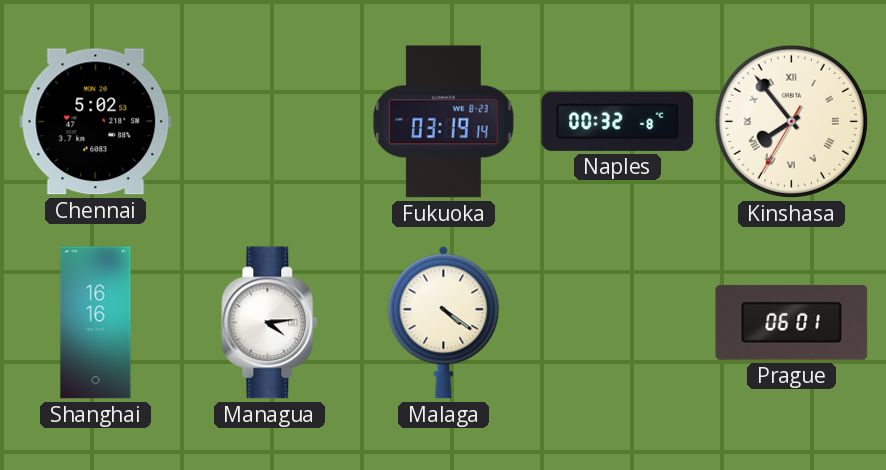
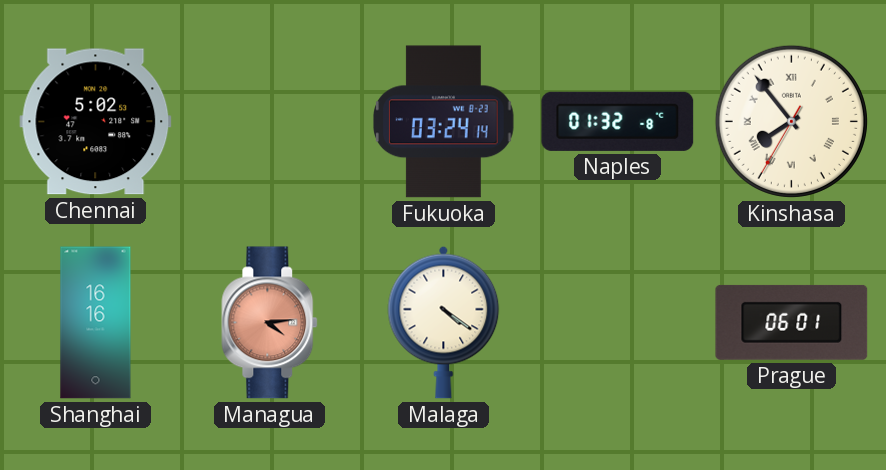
Fukuoka: 03:19 -> 03:24
Naples: 00:32 -> 01:32
Managua dial: white -> salmon
